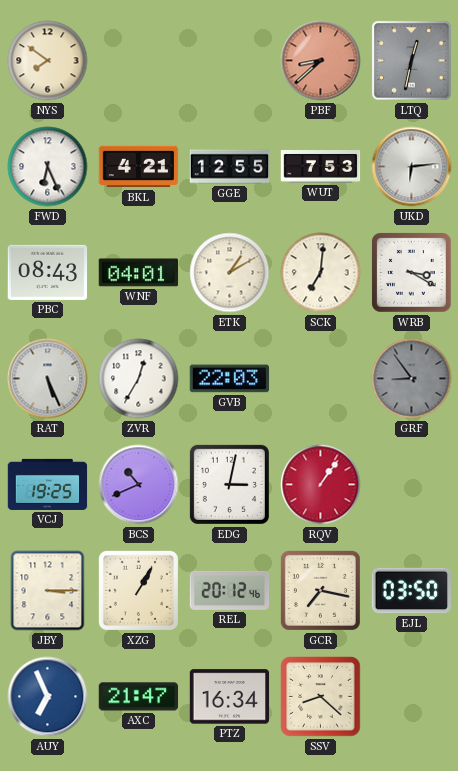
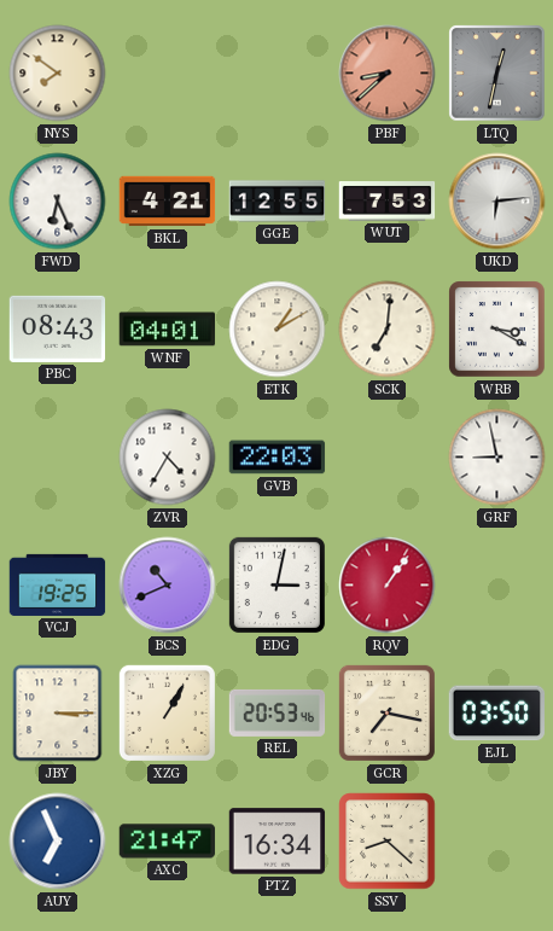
RAT: 5:26 -> none
ZVR: 12:35 -> 4:35
GRF: 8:54 -> 8:58
GRF dial: grey -> white
REL: 20:12 -> 20:53
